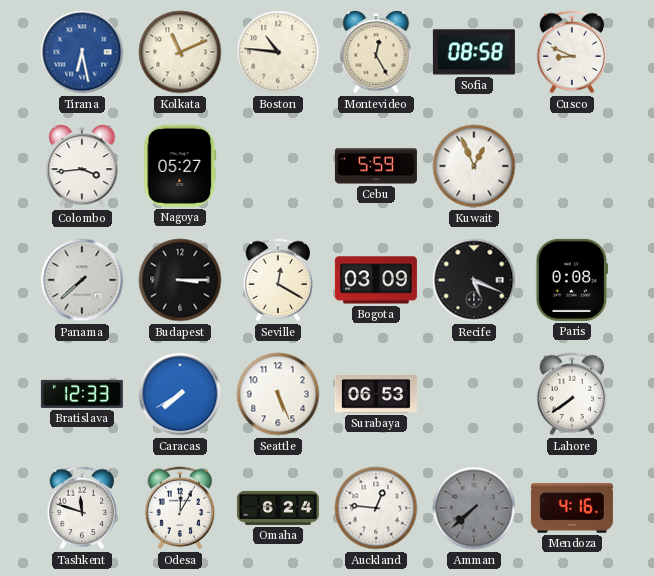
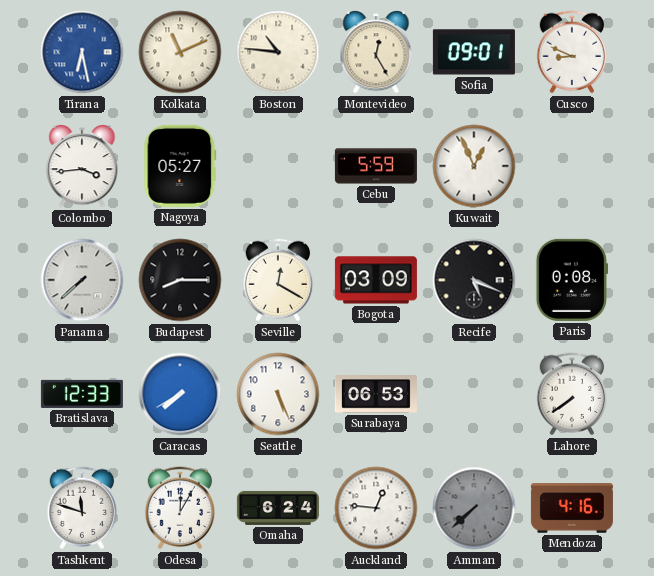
Sofia: 08:58 -> 09:01
Budapest: 3:15 -> 8:15
